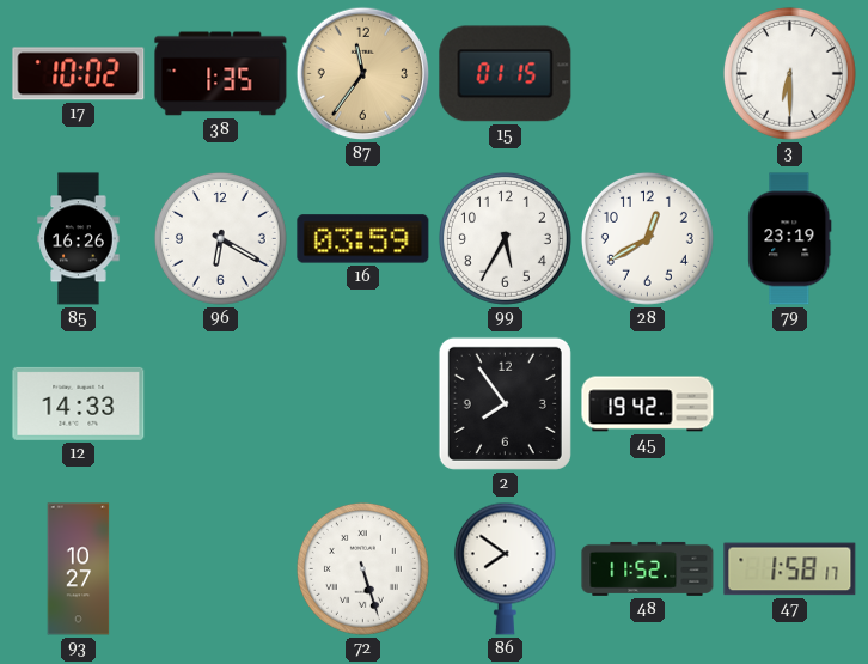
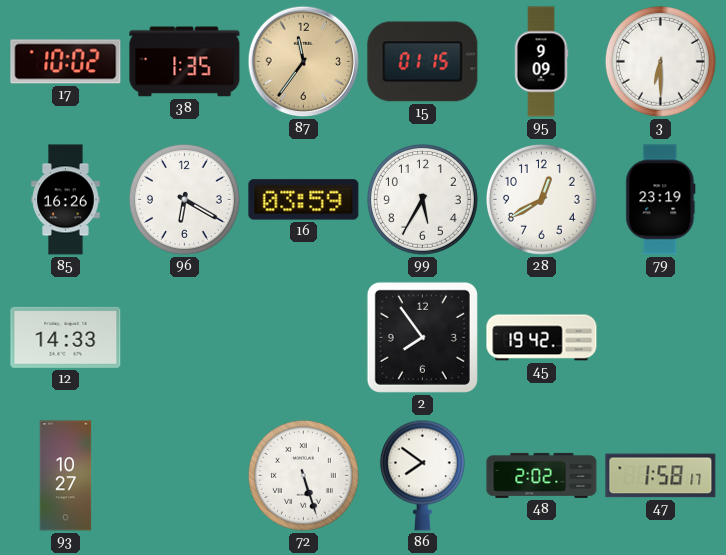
95: none -> 9:09
48: 11:52 -> 2:02
